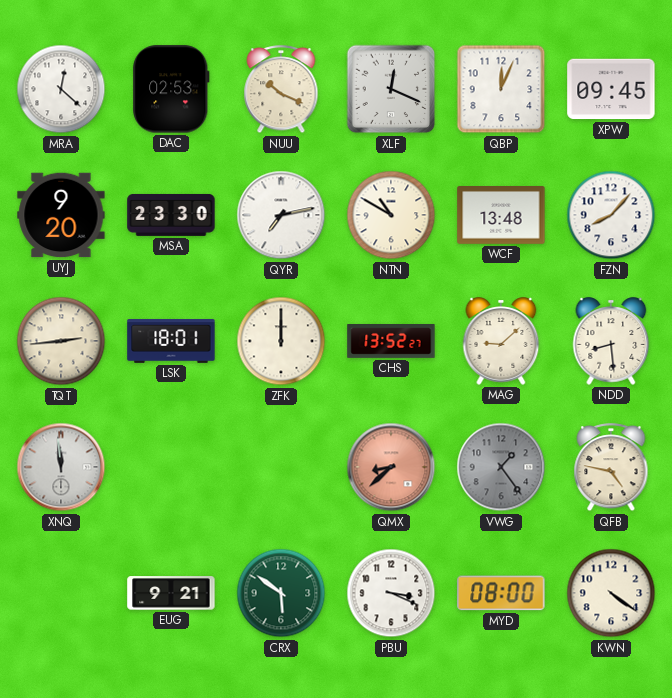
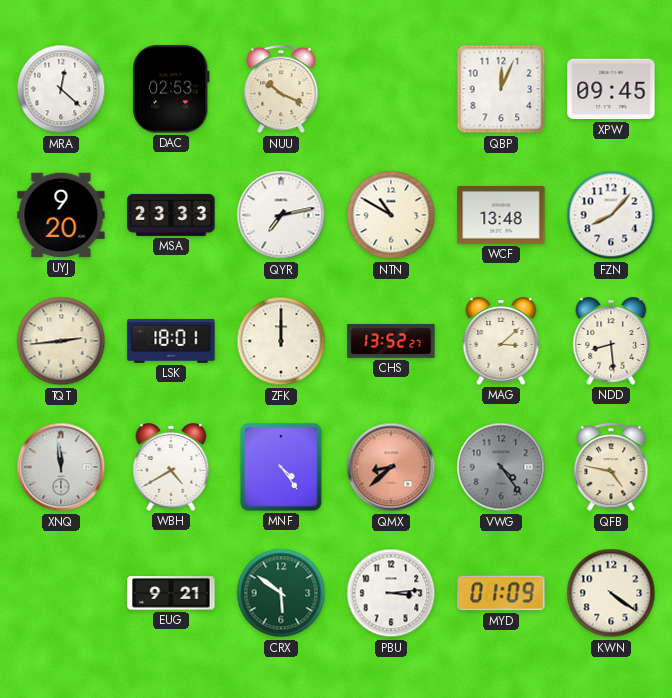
XLF: 12:19 -> none
MSA: 23:30 -> 23:33
MAG: 9:08 -> 3:08
WBH: none -> 4:40
MNF: none -> 4:24
VWG: 1:24 -> 4:24
PBU: 3:19 -> 3:14
MYD: 08:00 -> 01:09
